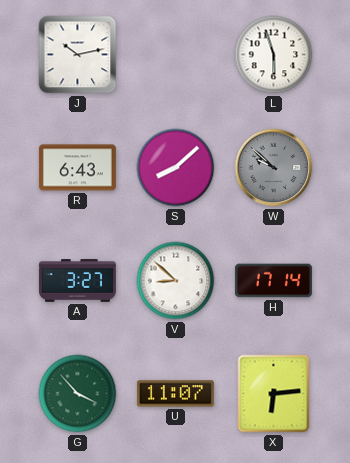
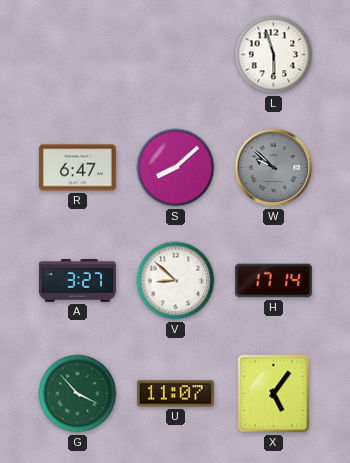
J: 10:13 -> none
R: 6:43 -> 6:47
X: 6:14 -> 5:06
